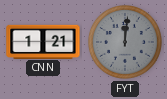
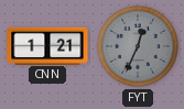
FYT: 12:01 -> 12:34
